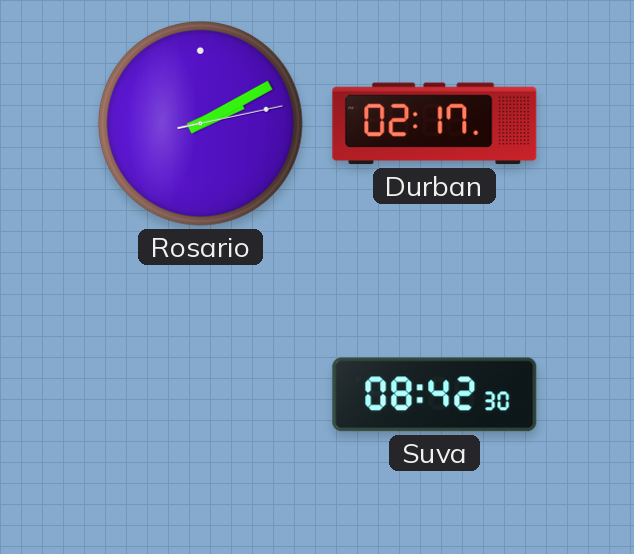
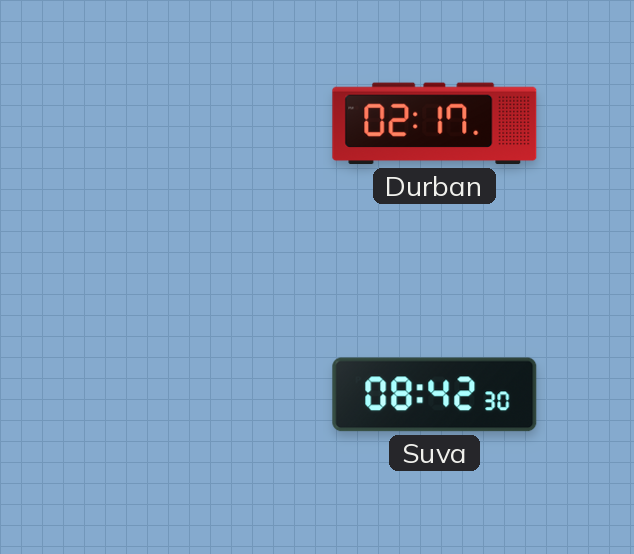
Rosario: 2:10 -> none
